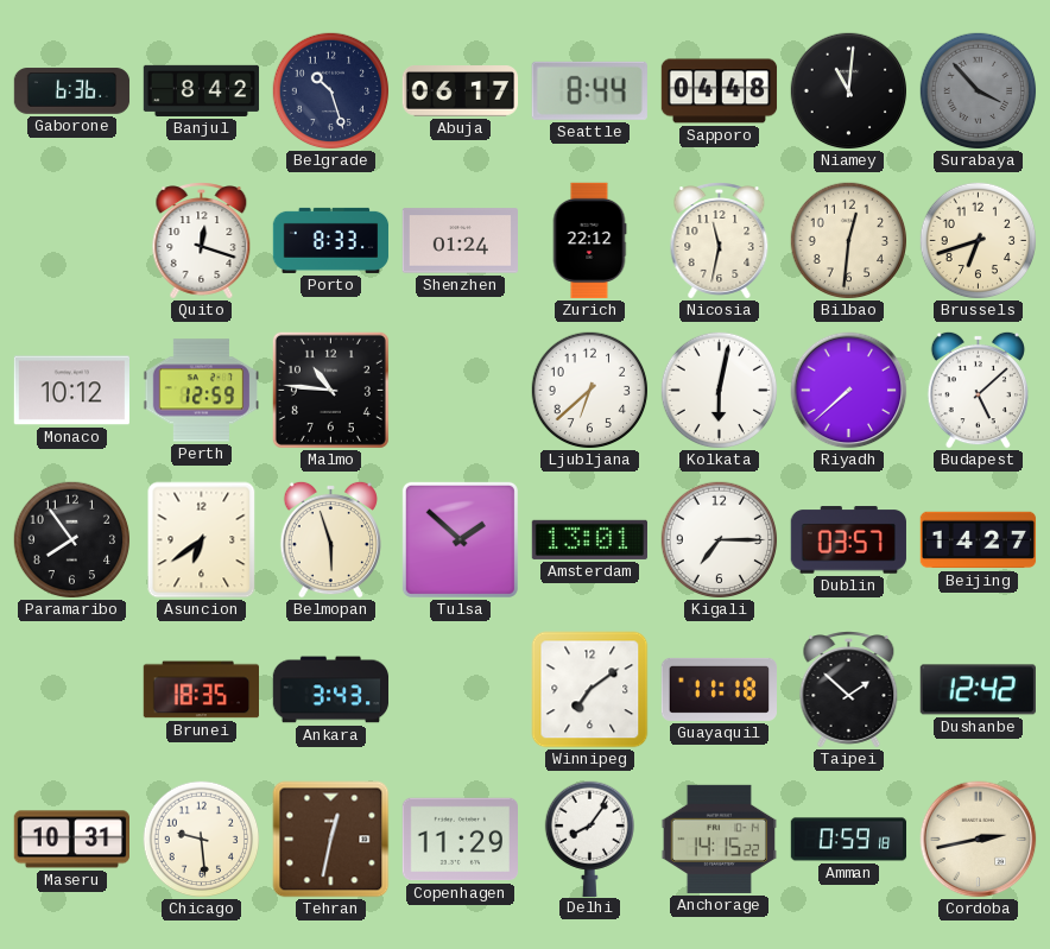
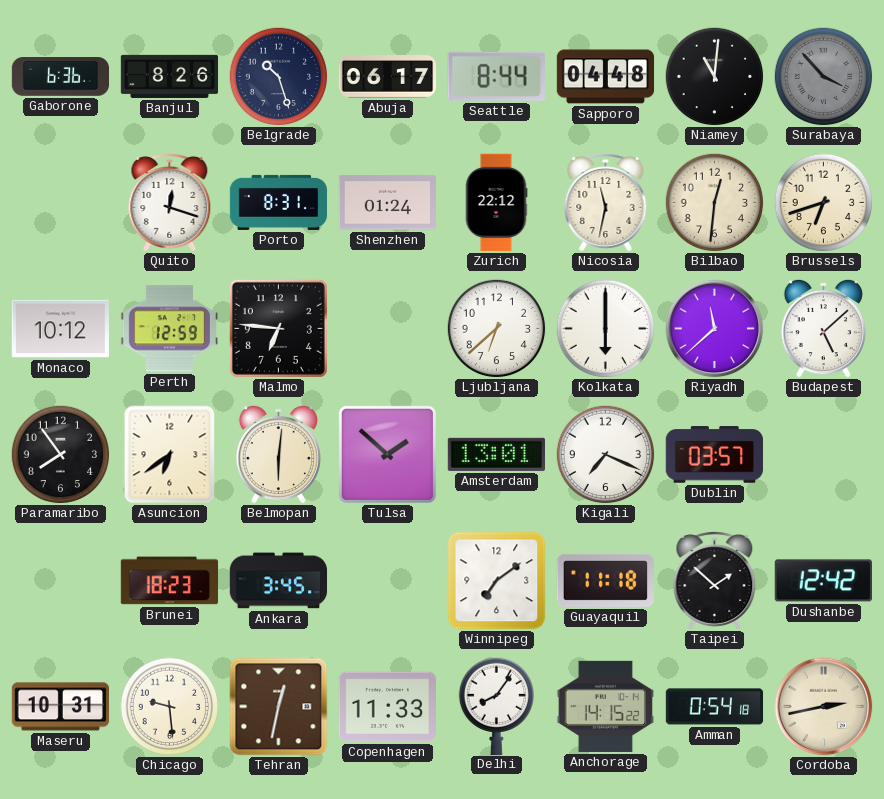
Banjul: 8:42 -> 8:26
Porto: 8:33 -> 8:31
Malmo: 10:46 -> 6:46
Kolkata: 6:02 -> 6:00
Riyadh: 7:38 -> 11:38
Belmopan: 5:57 -> 6:01
Kigali: 7:15 -> 7:19
Beijing: 14:27 -> none
Brunei: 18:35 -> 18:23
Ankara: 3:43 -> 3:45
Copenhagen: 11:29 -> 11:33
Amman: 0:59 -> 0:54
